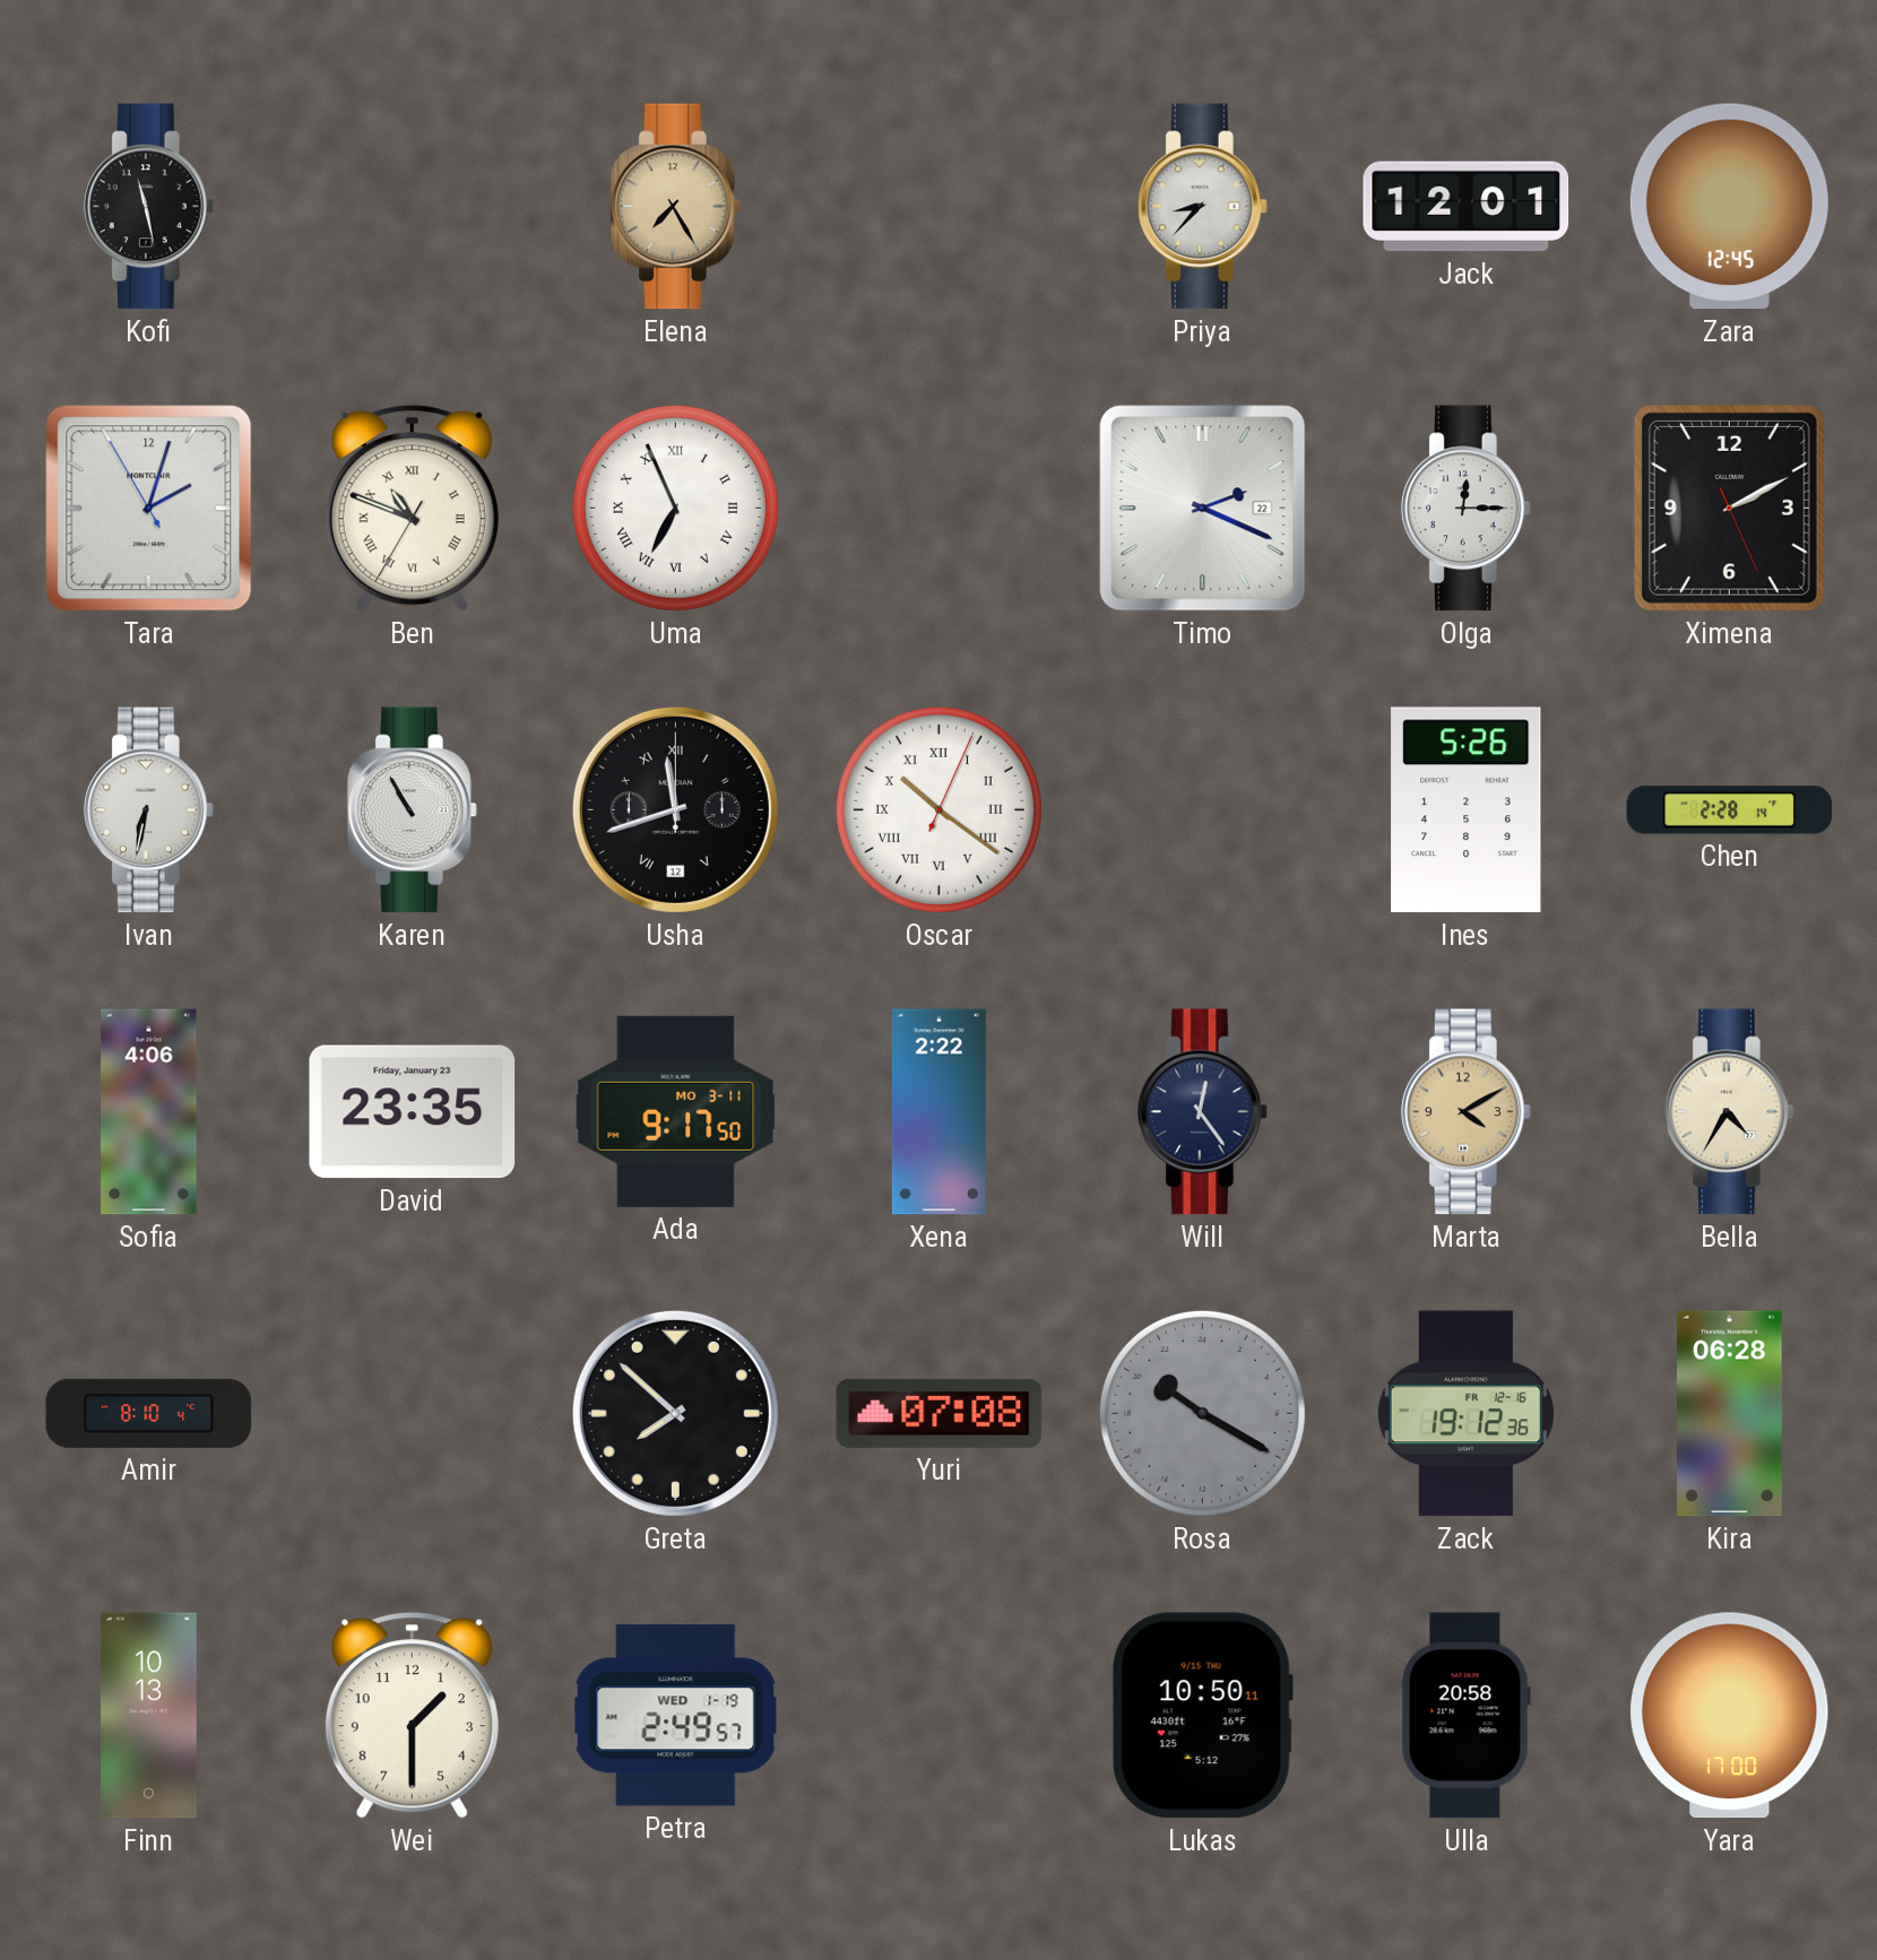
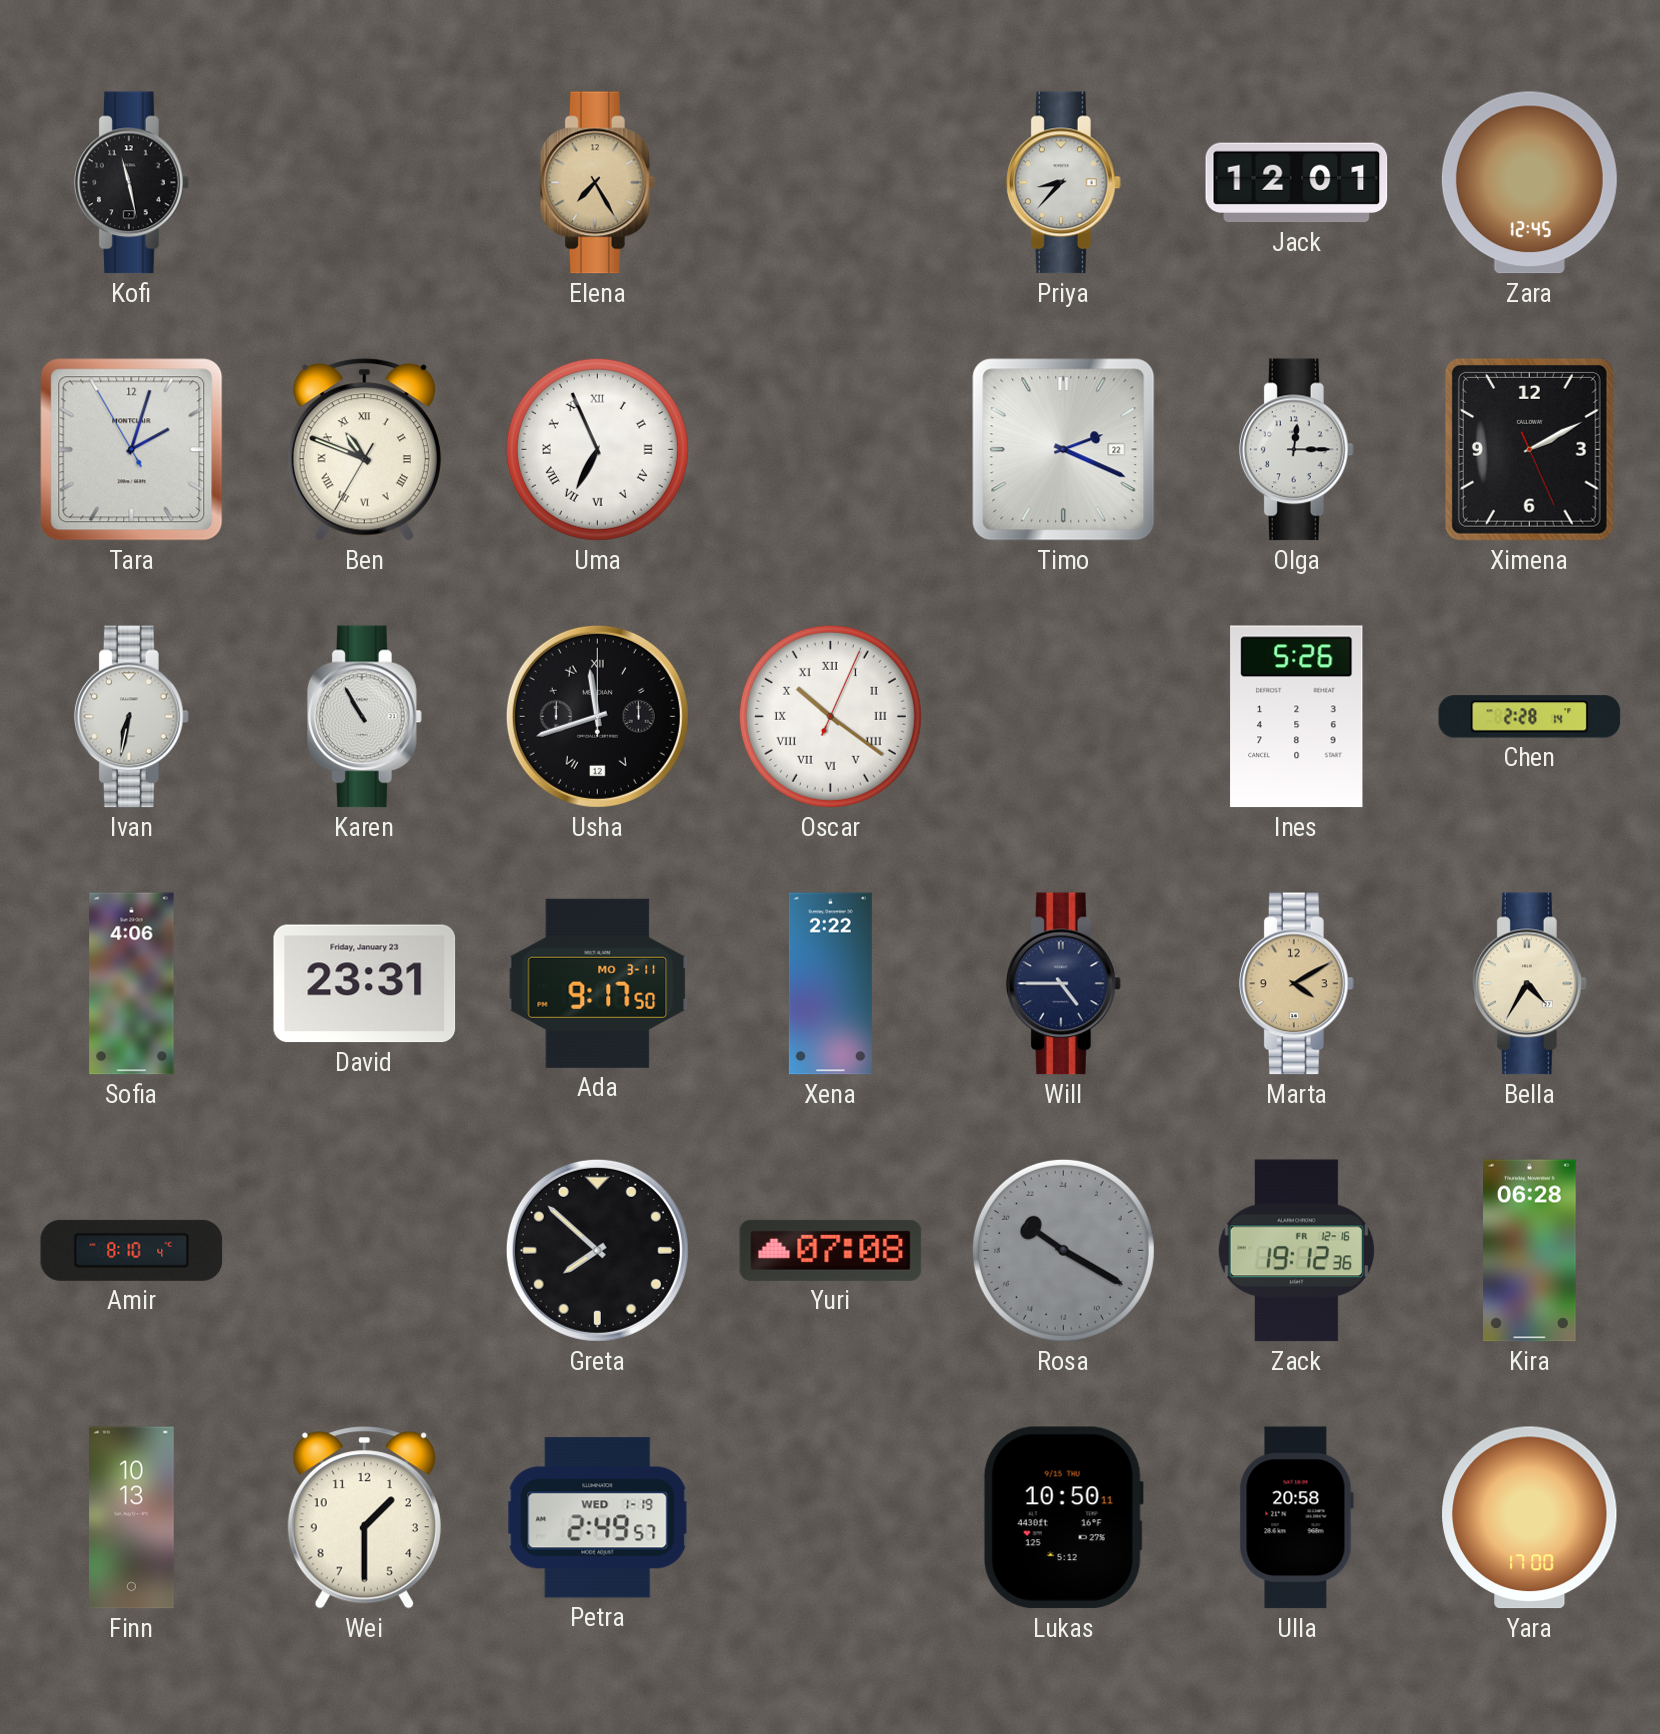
David: 23:35 -> 23:31
Will: 12:24 -> 4:45
